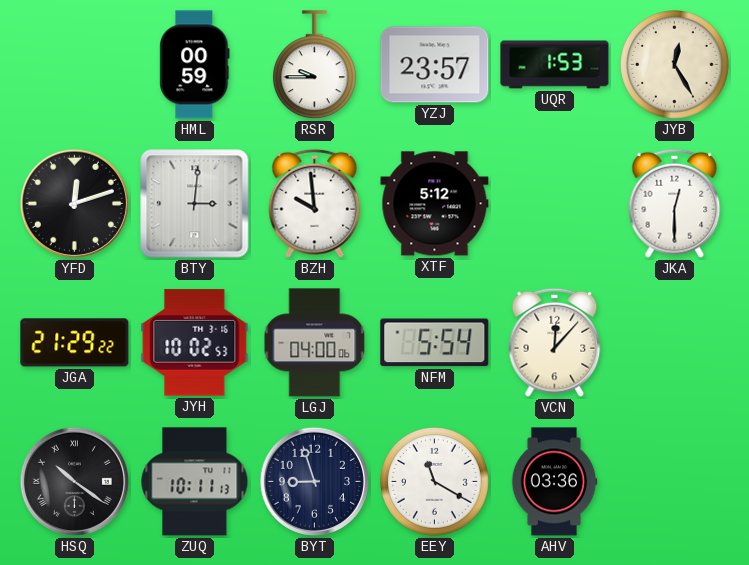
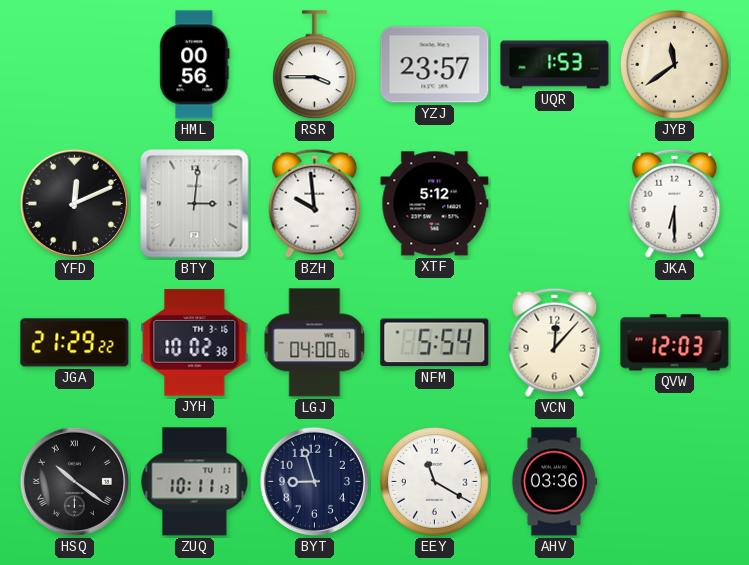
HML: 00:59 -> 00:56
RSR: 9:45 -> 3:45
JYB: 12:25 -> 11:39
YFD: 12:12 -> 12:11
JKA: 12:30 -> 6:30
JYH: 10:02:53 -> 10:02:38
QVW: none -> 12:03
